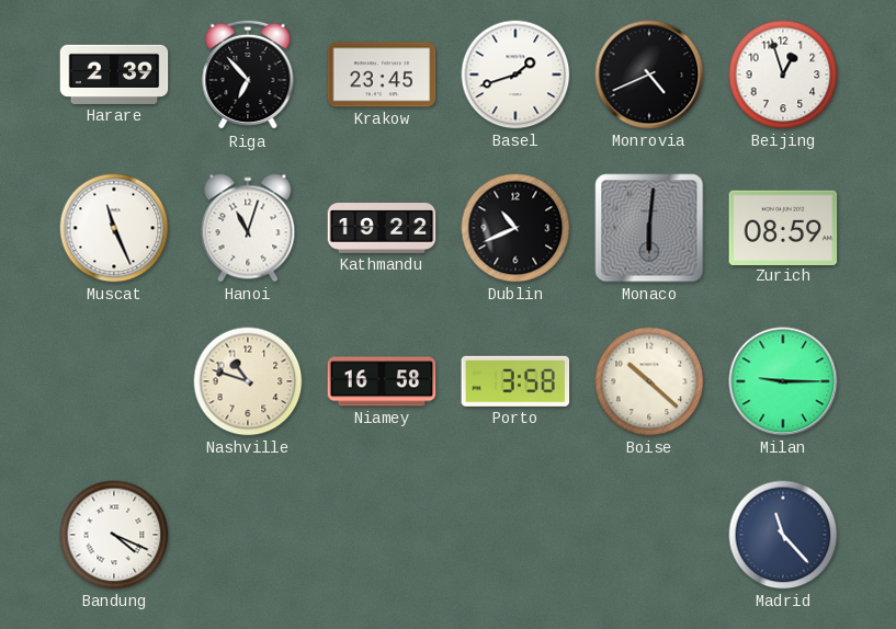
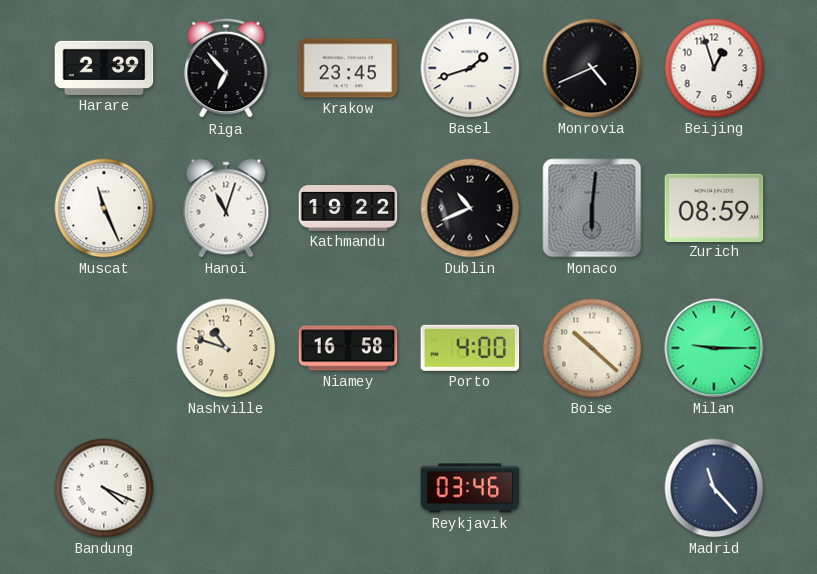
Porto: 3:58 -> 4:00
Reykjavik: none -> 03:46
